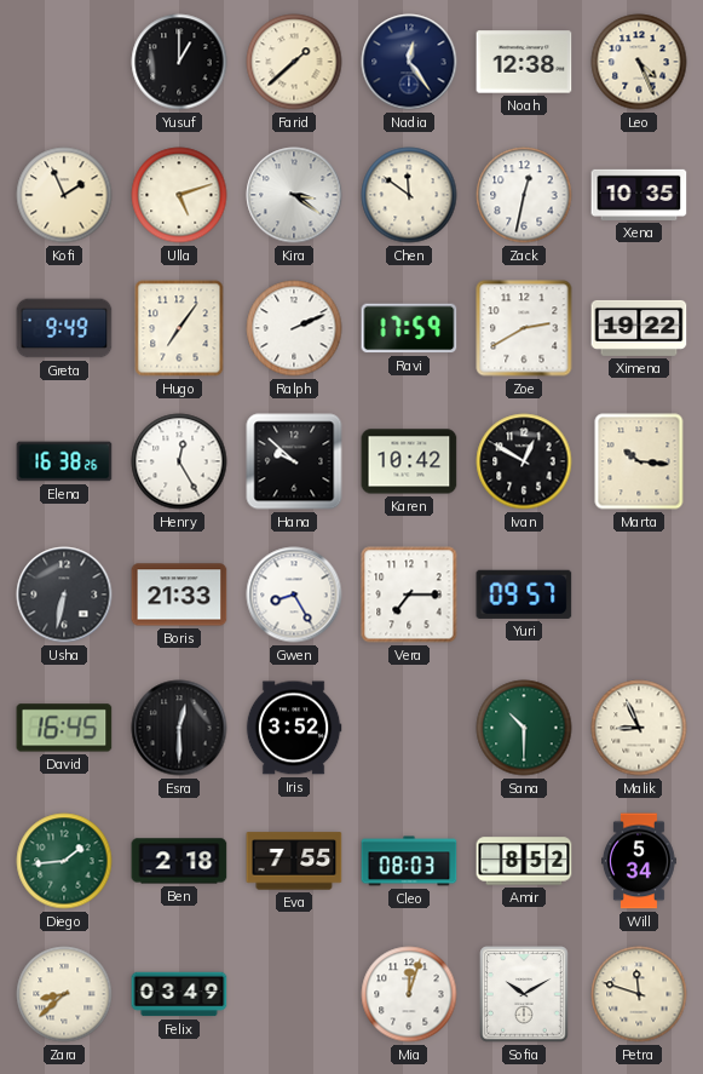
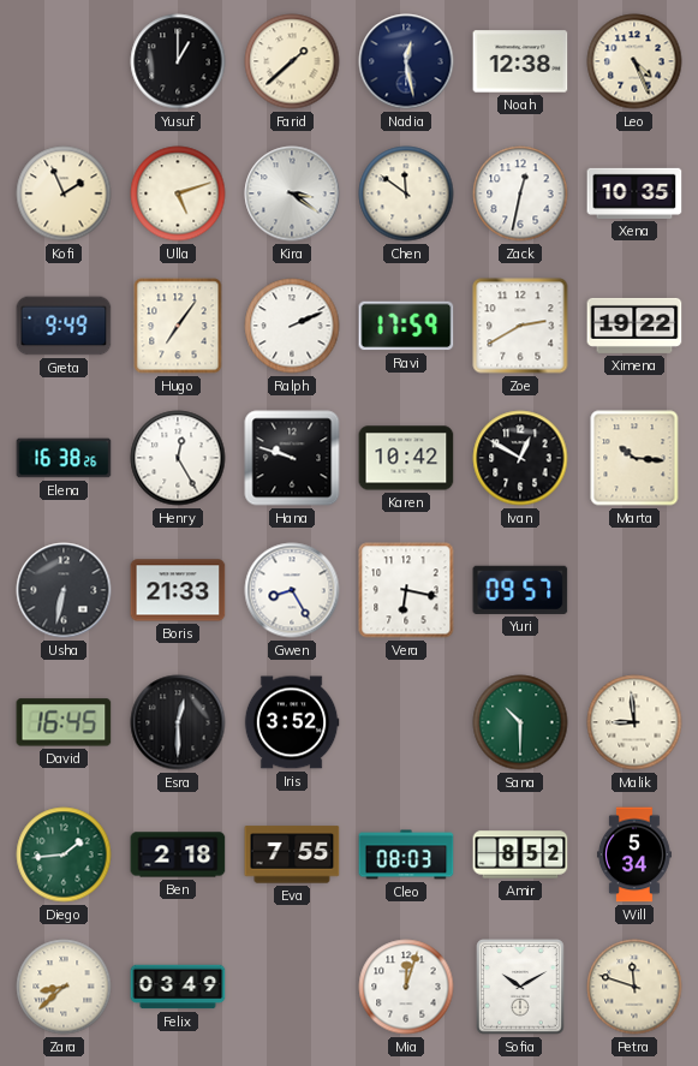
Nadia: 12:24 -> 12:28
Hana: 9:52 -> 9:48
Vera: 7:15 -> 6:17
Malik: 8:56 -> 8:59
